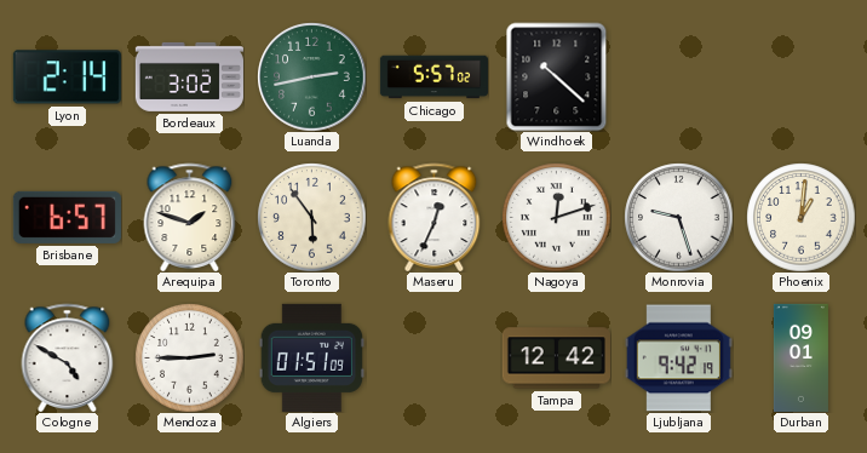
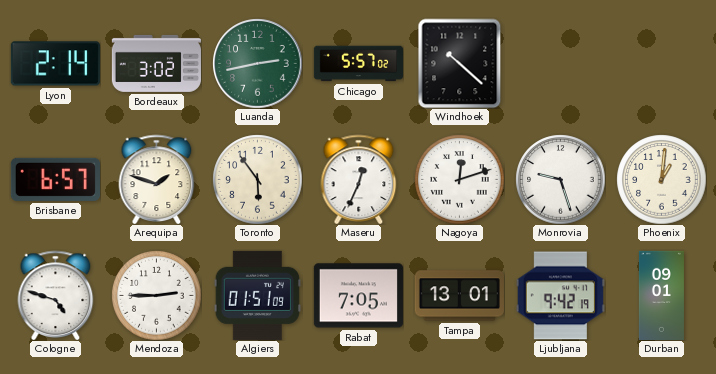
Cologne: 4:50 -> 4:48
Rabat: none -> 7:05
Tampa: 12:42 -> 13:01
